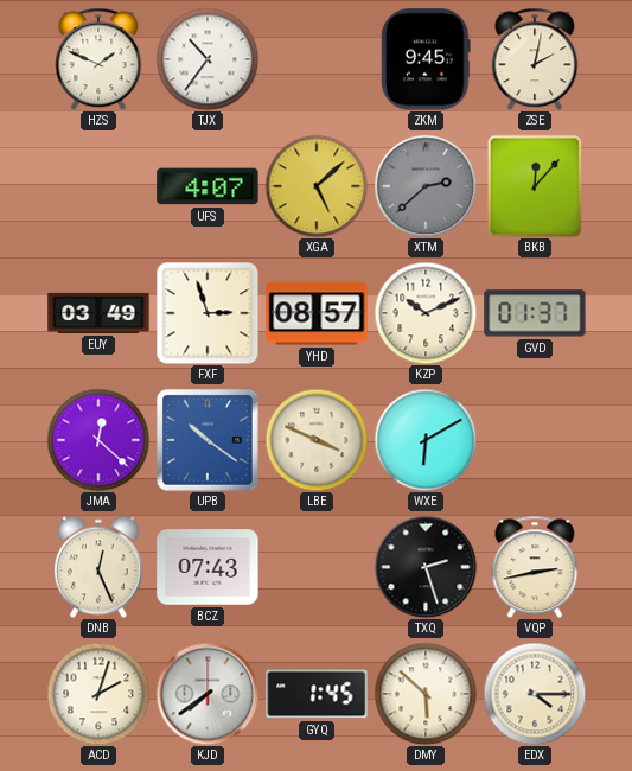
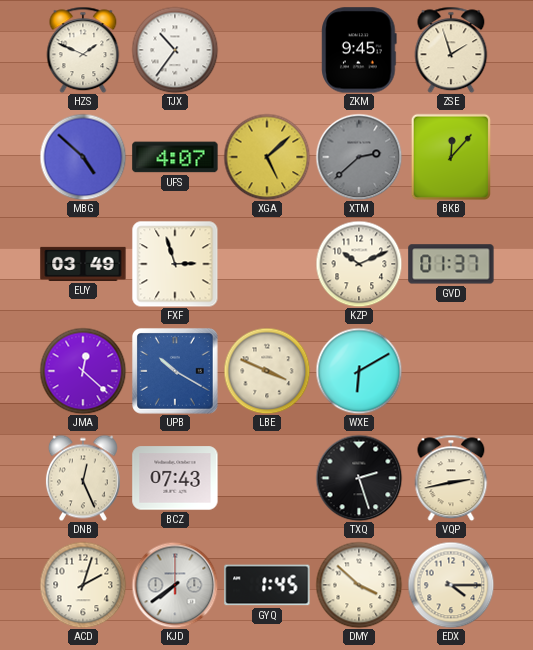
ZSE: 2:02 -> 1:57
MBG: none -> 4:52
YHD: 08:57 -> none
UPB: 10:21 -> 10:20
DMY: 5:52 -> 3:52
